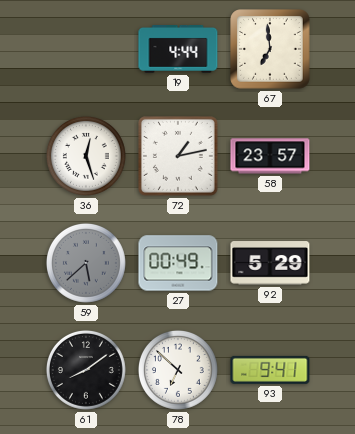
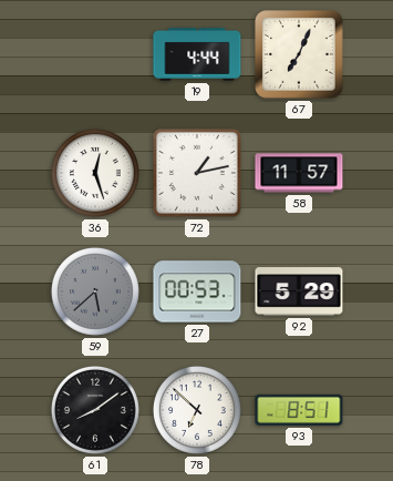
67: 6:59 -> 7:04
58: 23:57 -> 11:57
27: 00:49 -> 00:53
93: 9:41 -> 8:51
